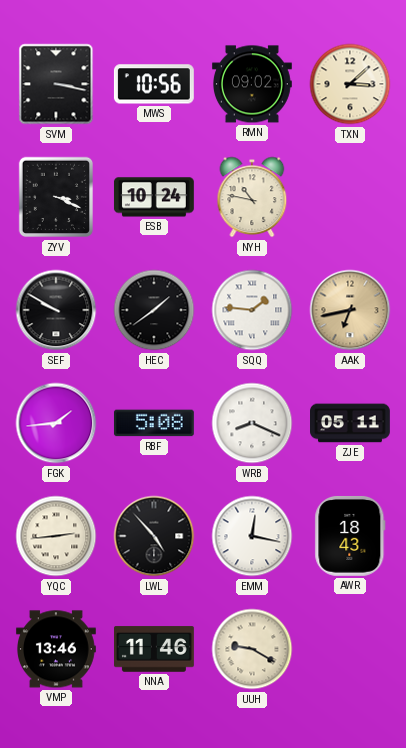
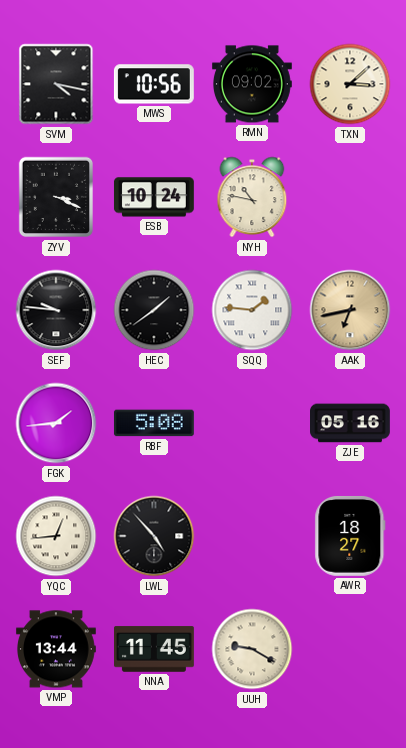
SVM: 3:17 -> 4:17
SEF: 9:50 -> 9:46
WRB: 8:19 -> none
ZJE: 05:11 -> 05:16
YQC: 2:44 -> 12:44
EMM: 12:17 -> none
AWR: 18:43 -> 18:27
VMP: 13:46 -> 13:44
NNA: 11:46 -> 11:45
